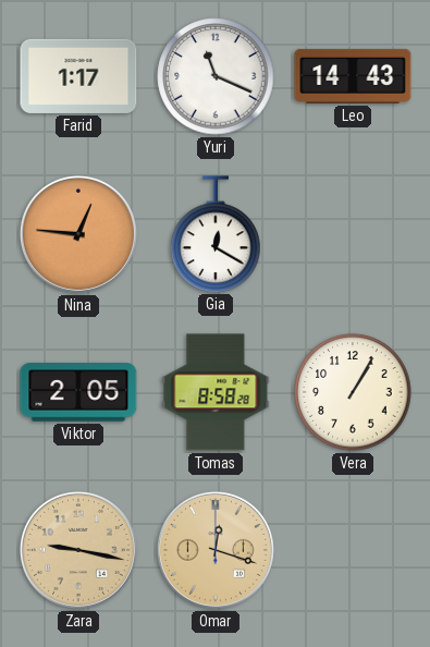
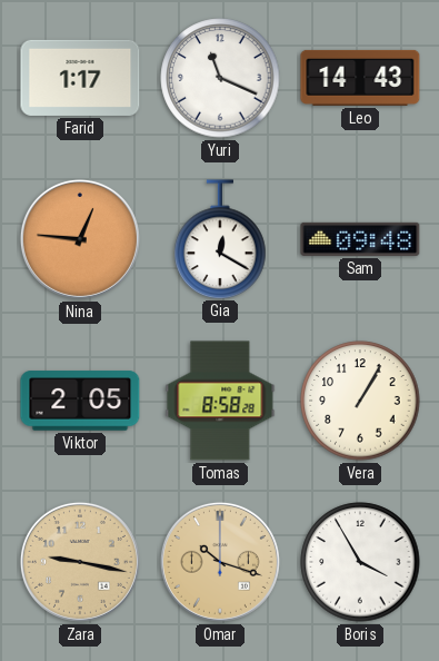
Sam: none -> 09:48
Omar: 12:18 -> 10:18
Boris: none -> 3:55
